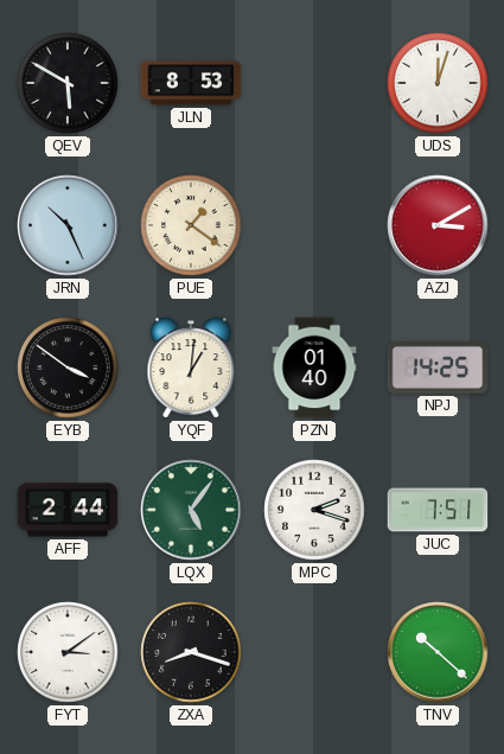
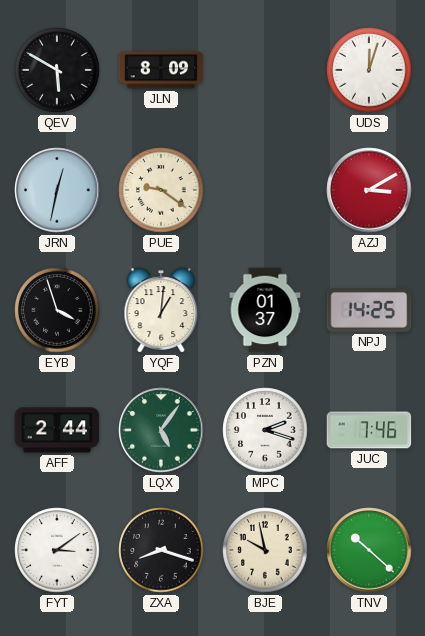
JLN: 8:53 -> 8:09
JRN: 10:26 -> 12:32
PUE: 1:21 -> 9:21
EYB: 3:51 -> 3:57
PZN: 01:40 -> 01:37
JUC: 7:51 -> 7:46
BJE: none -> 9:58
